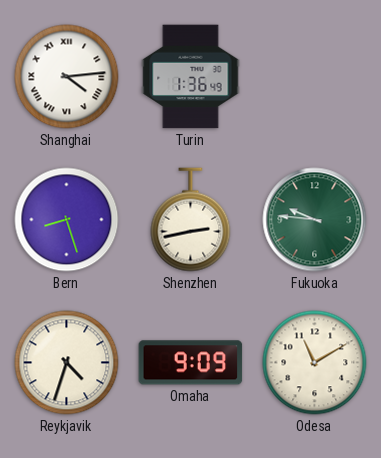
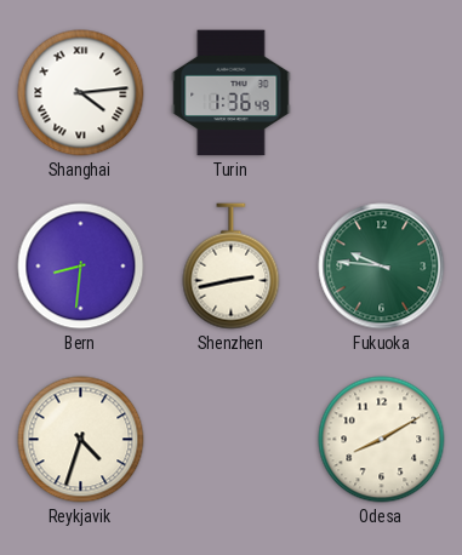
Bern: 8:27 -> 8:31
Omaha: 9:09 -> none
Odesa: 11:10 -> 8:10
